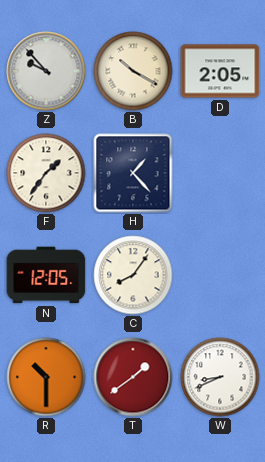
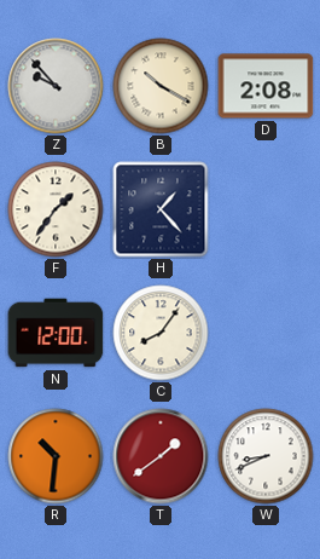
D: 2:05 -> 2:08
N: 12:05 -> 12:00
R: 10:30 -> 10:31
